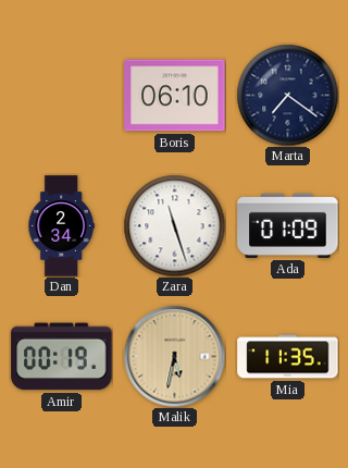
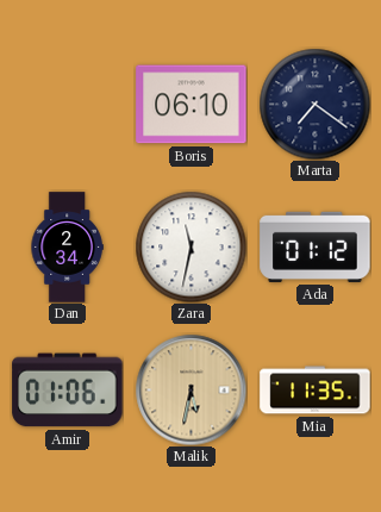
Zara: 11:27 -> 11:32
Ada: 01:09 -> 01:12
Amir: 00:19 -> 01:06
